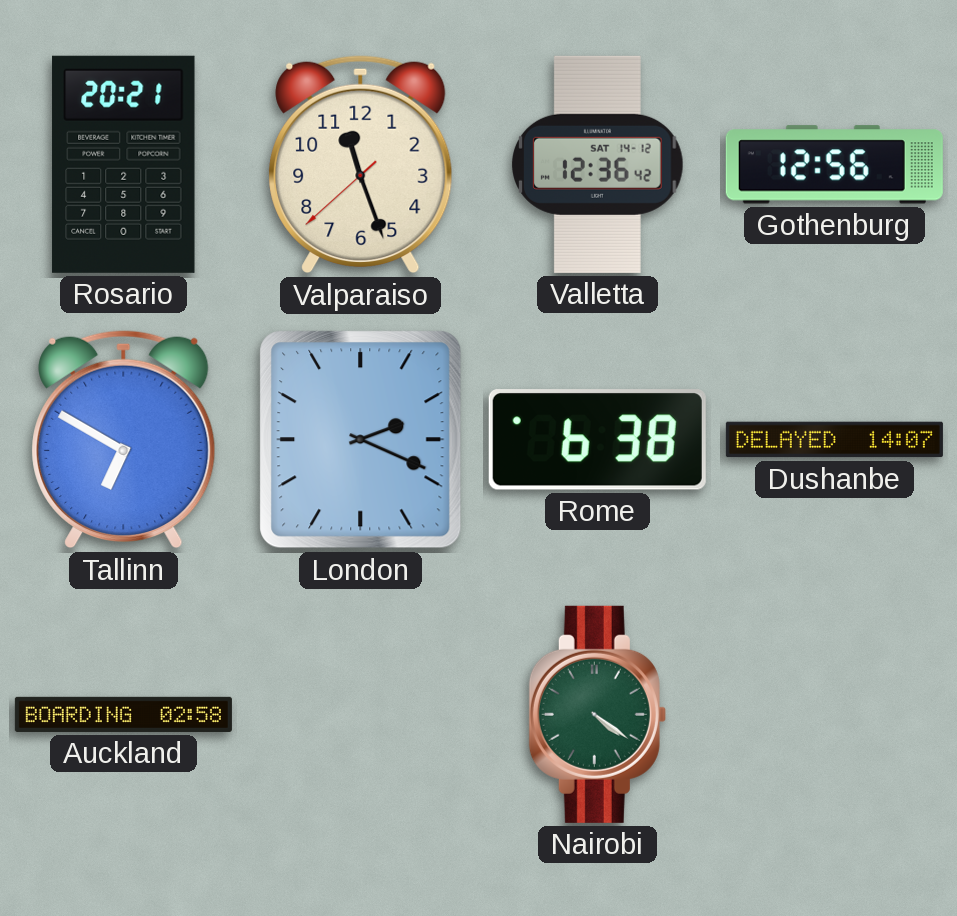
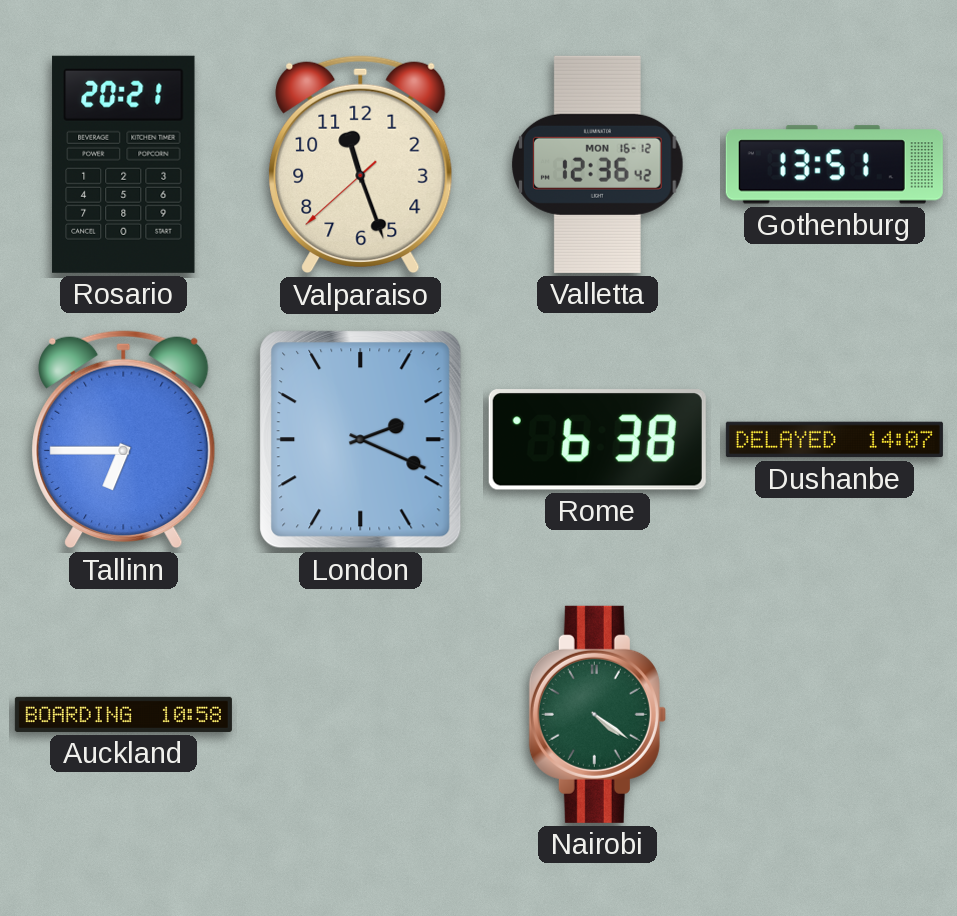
Valletta date: SAT 14-12 -> MON 16-12
Gothenburg: 12:56 -> 13:51
Tallinn: 6:50 -> 6:45
Auckland: 02:58 -> 10:58
